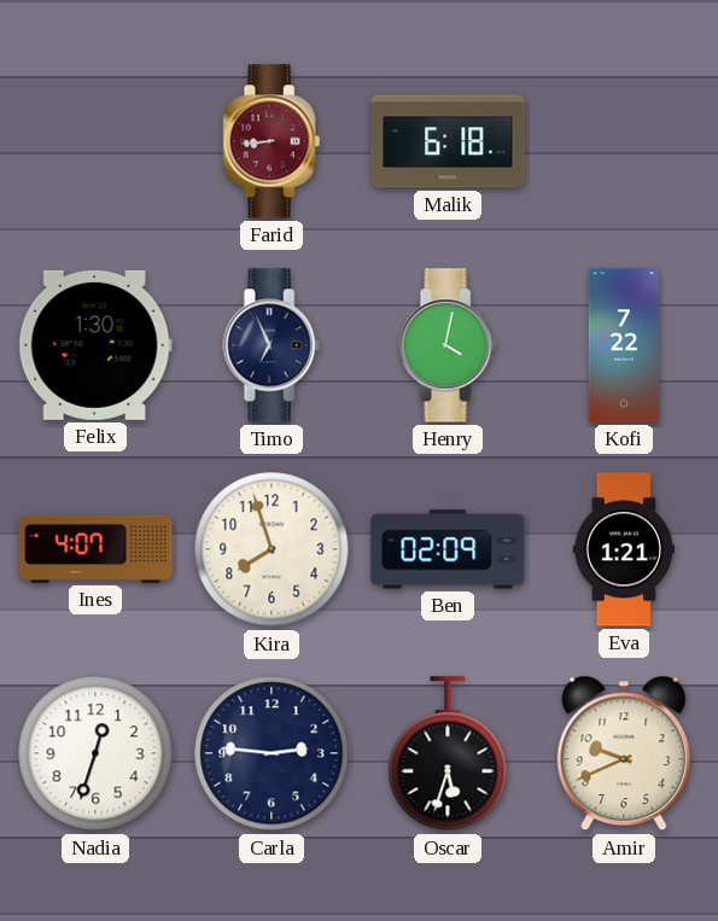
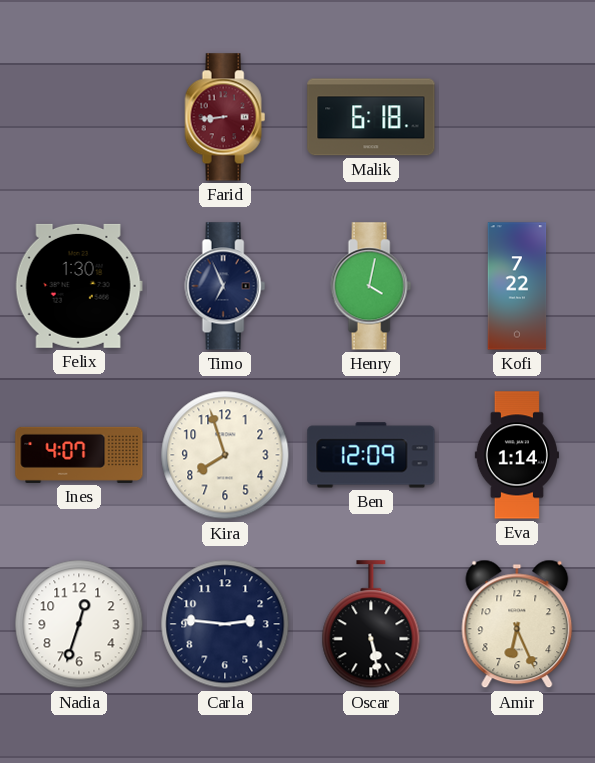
Ben: 02:09 -> 12:09
Eva: 1:21 -> 1:14
Oscar: 5:33 -> 5:28
Amir: 9:41 -> 6:26
